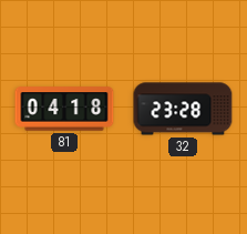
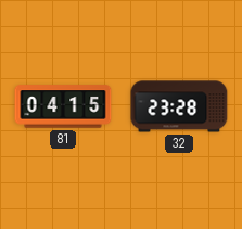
81: 04:18 -> 04:15
